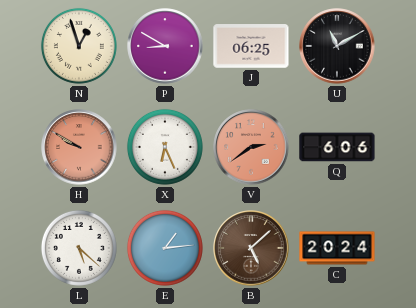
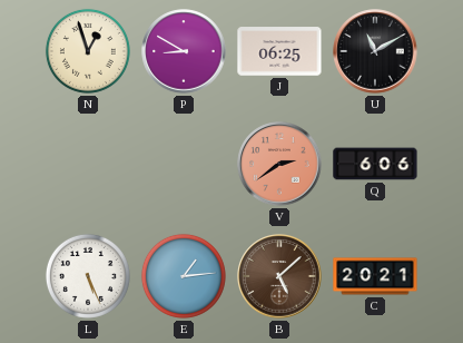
H: 9:50 -> none
X: 6:26 -> none
L: 5:22 -> 5:26
C: 20:24 -> 20:21
